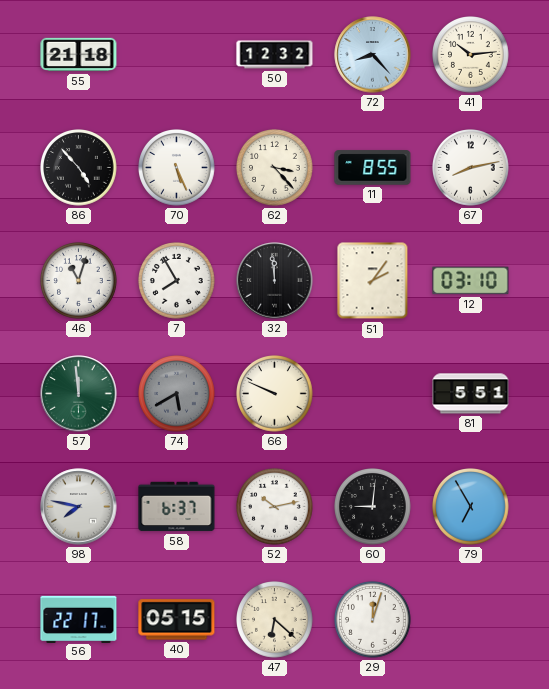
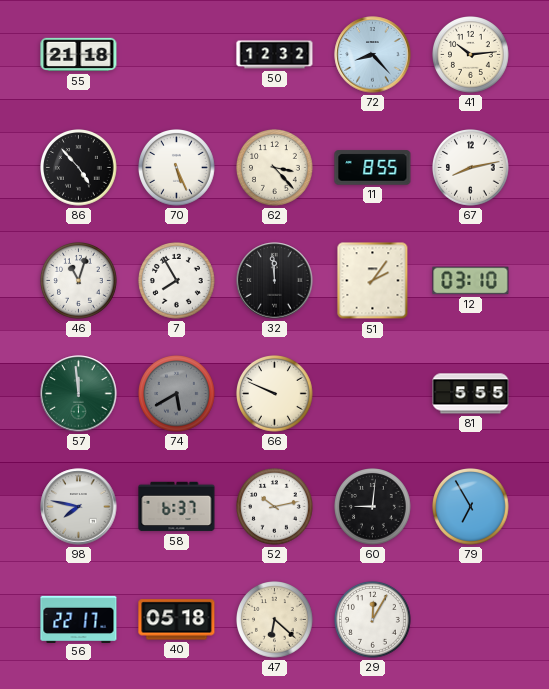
81: 5:51 -> 5:55
40: 05:15 -> 05:18
29: 12:03 -> 12:05
